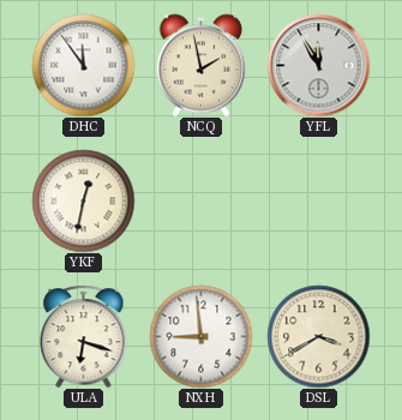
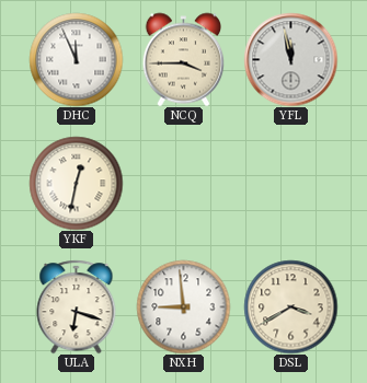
DHC: 11:54 -> 11:56
NCQ: 1:58 -> 3:45
YFL: 11:55 -> 11:58
